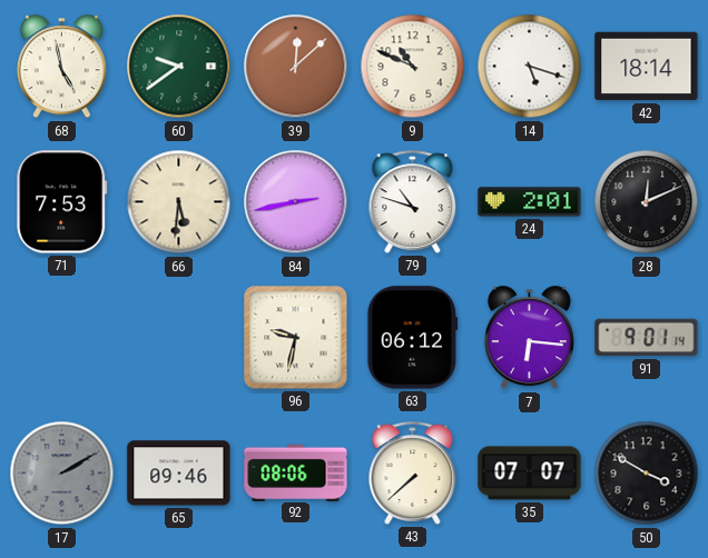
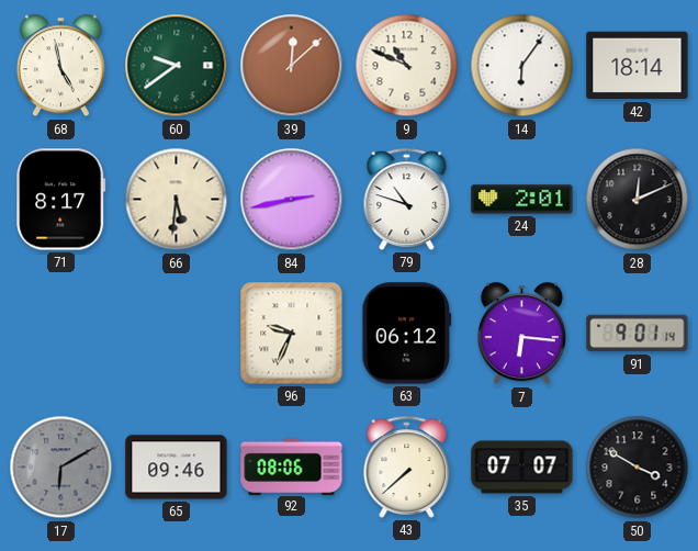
14: 5:18 -> 6:06
71: 7:53 -> 8:17
96: 9:32 -> 9:34
17: 2:10 -> 6:10
